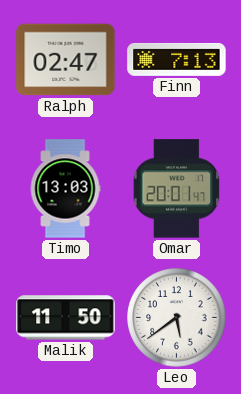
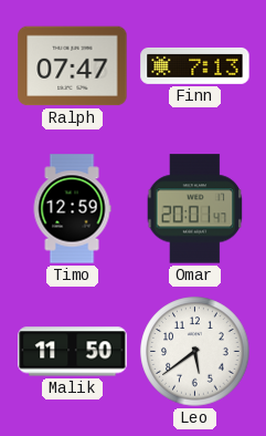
Ralph: 02:47 -> 07:47
Timo: 13:03 -> 12:59
